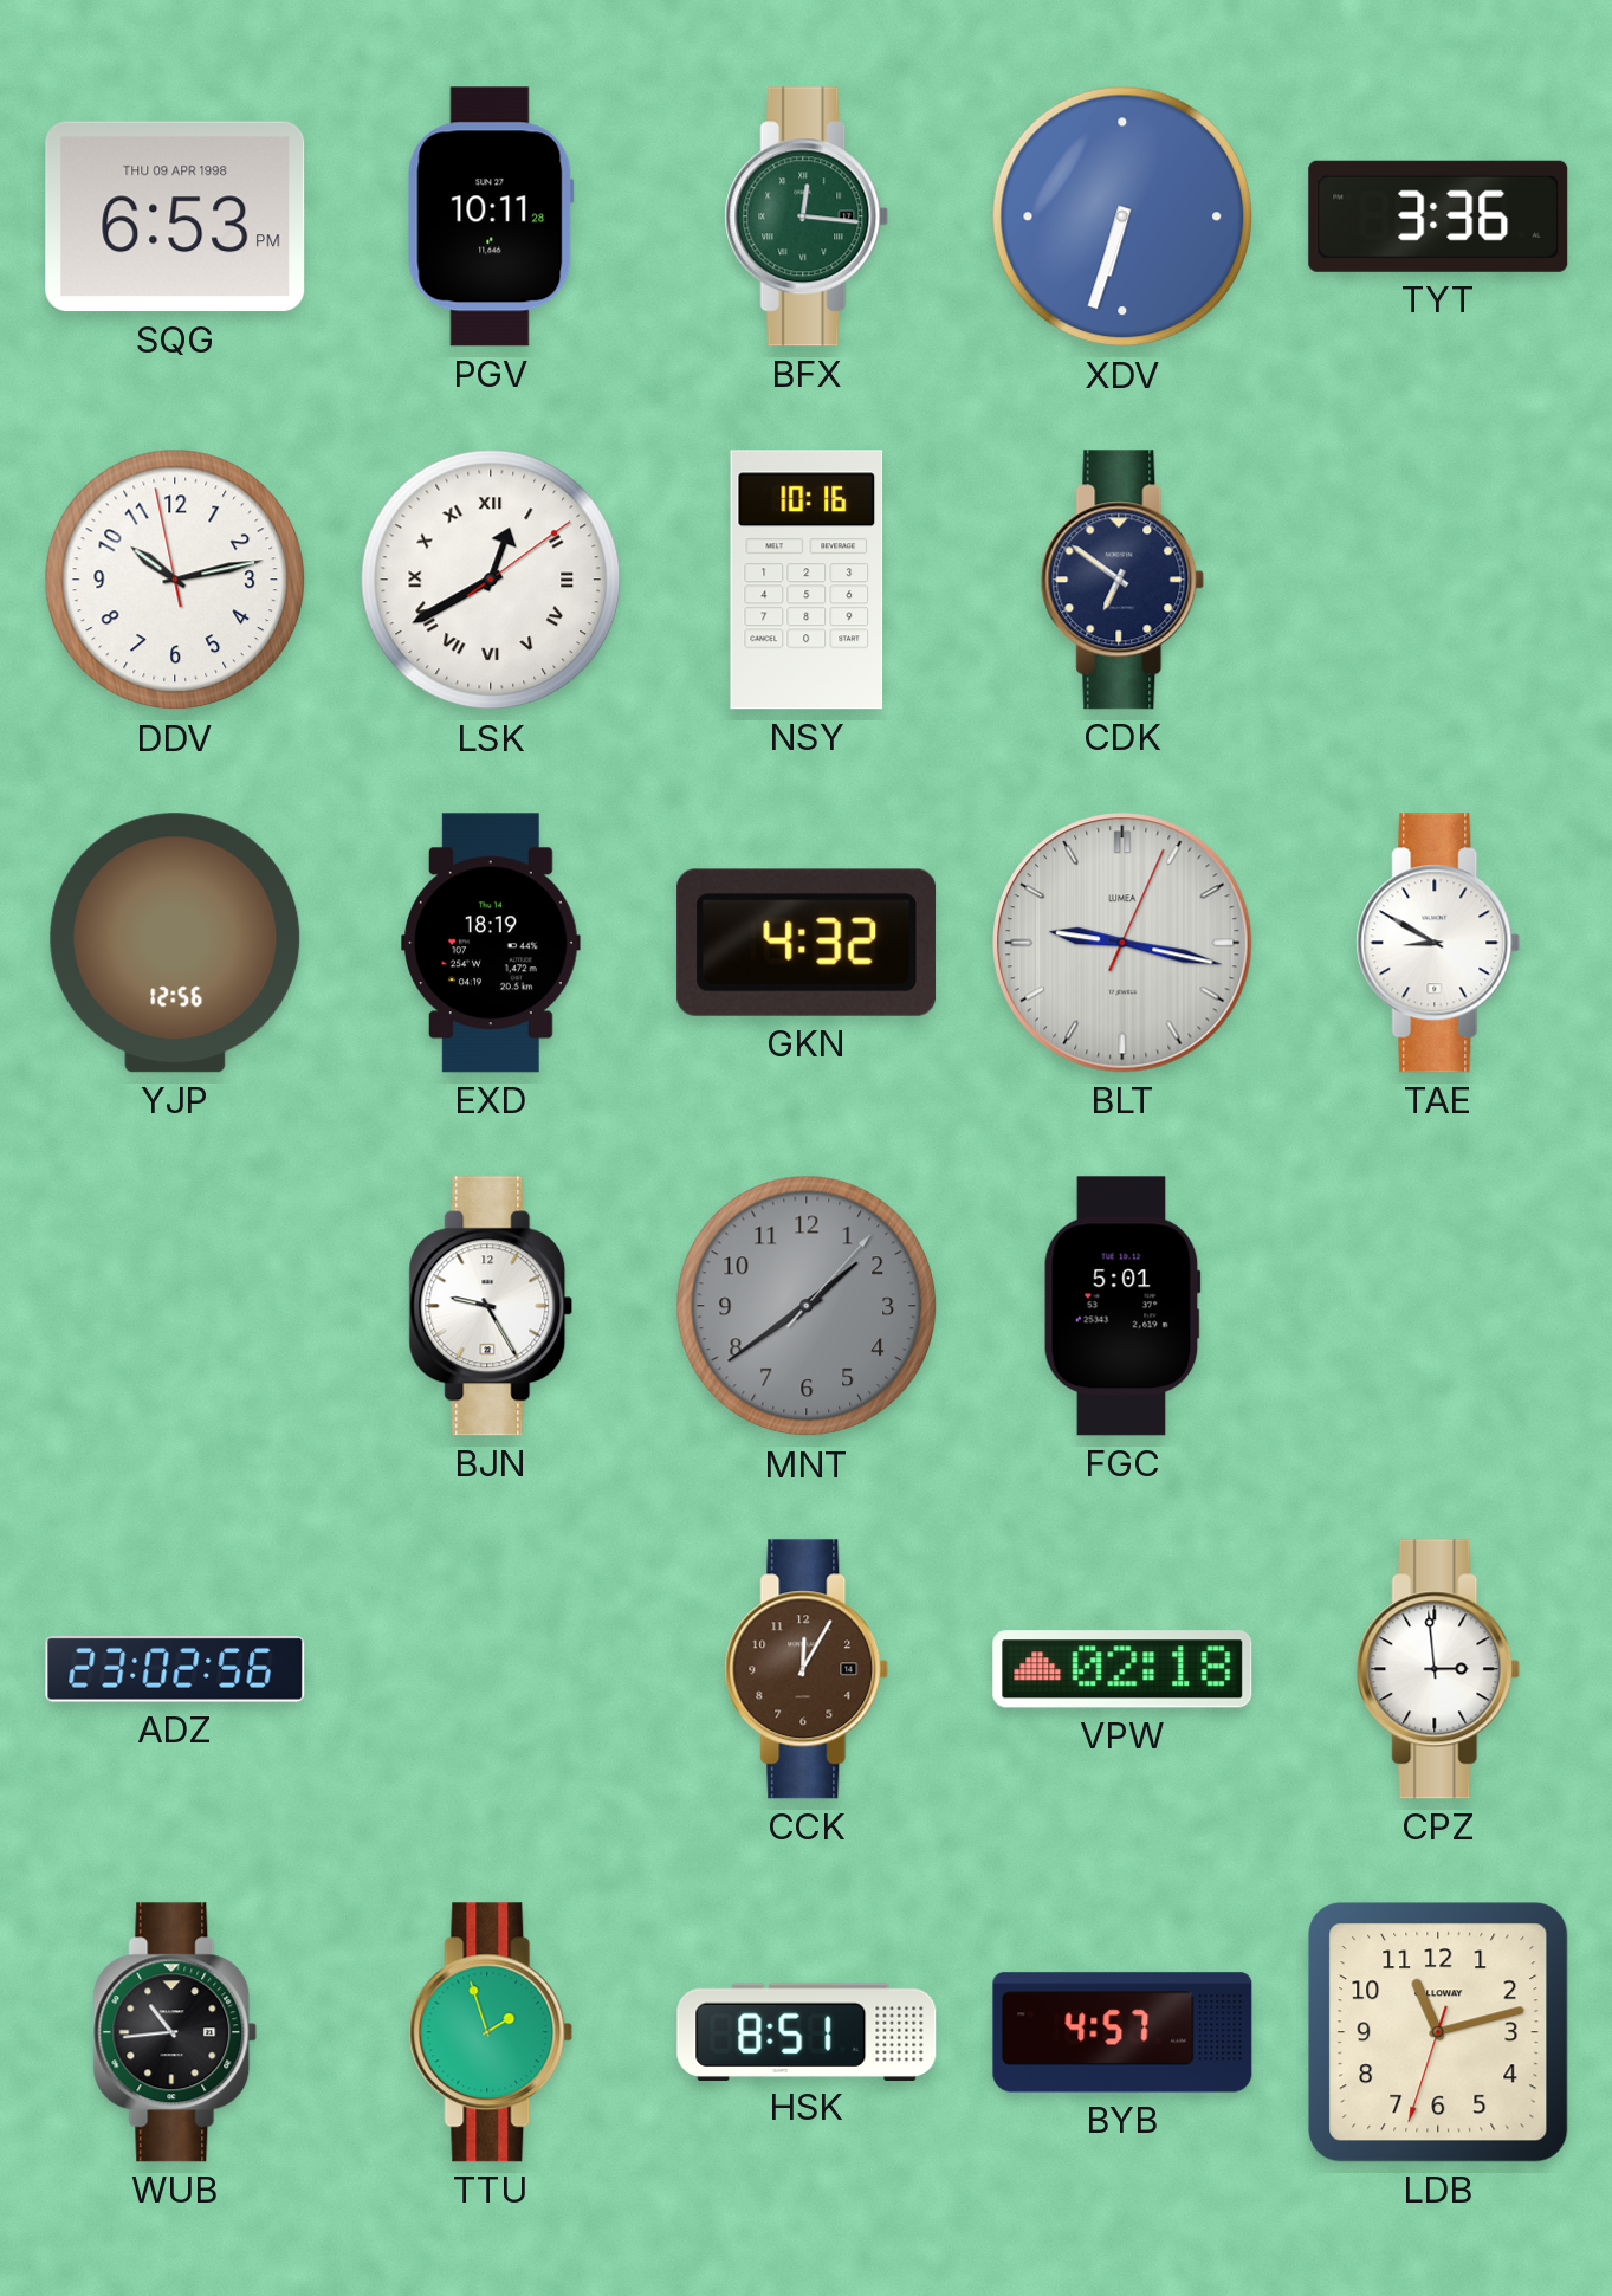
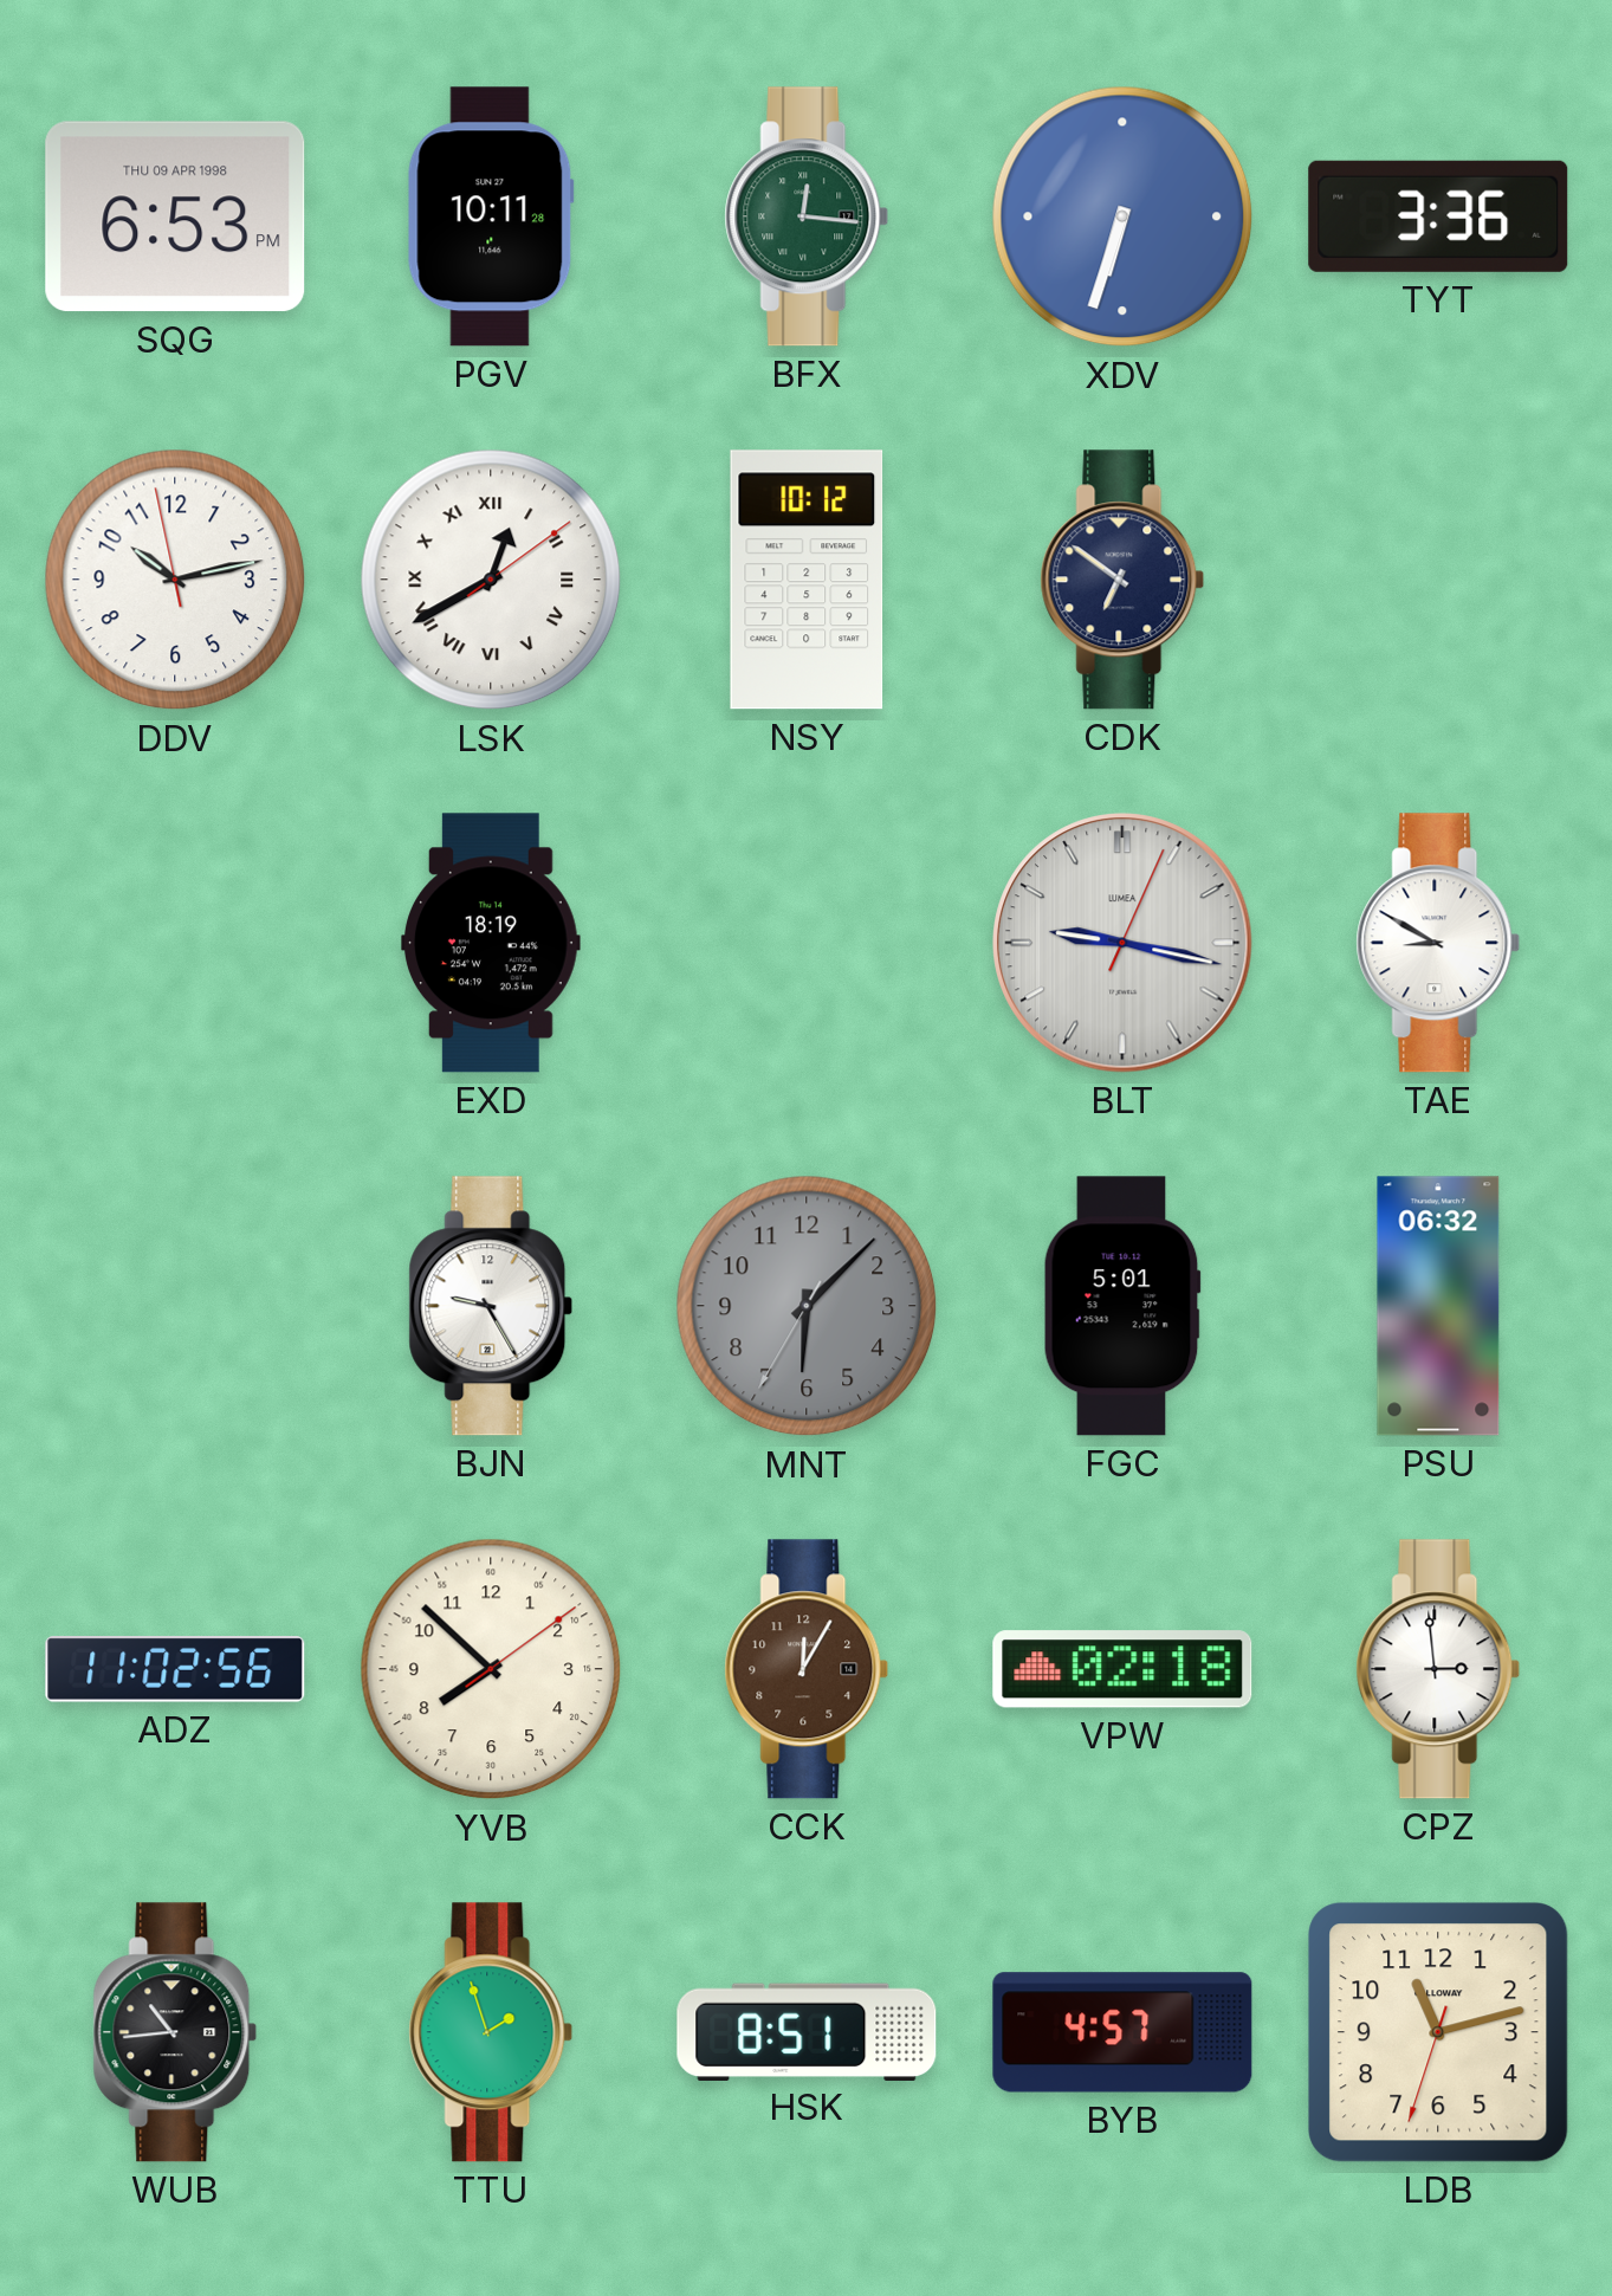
NSY: 10:16 -> 10:12
YJP: 12:56 -> none
GKN: 4:32 -> none
MNT: 1:39 -> 6:07
PSU: none -> 06:32
ADZ: 23:02 -> 11:02
YVB: none -> 7:52
